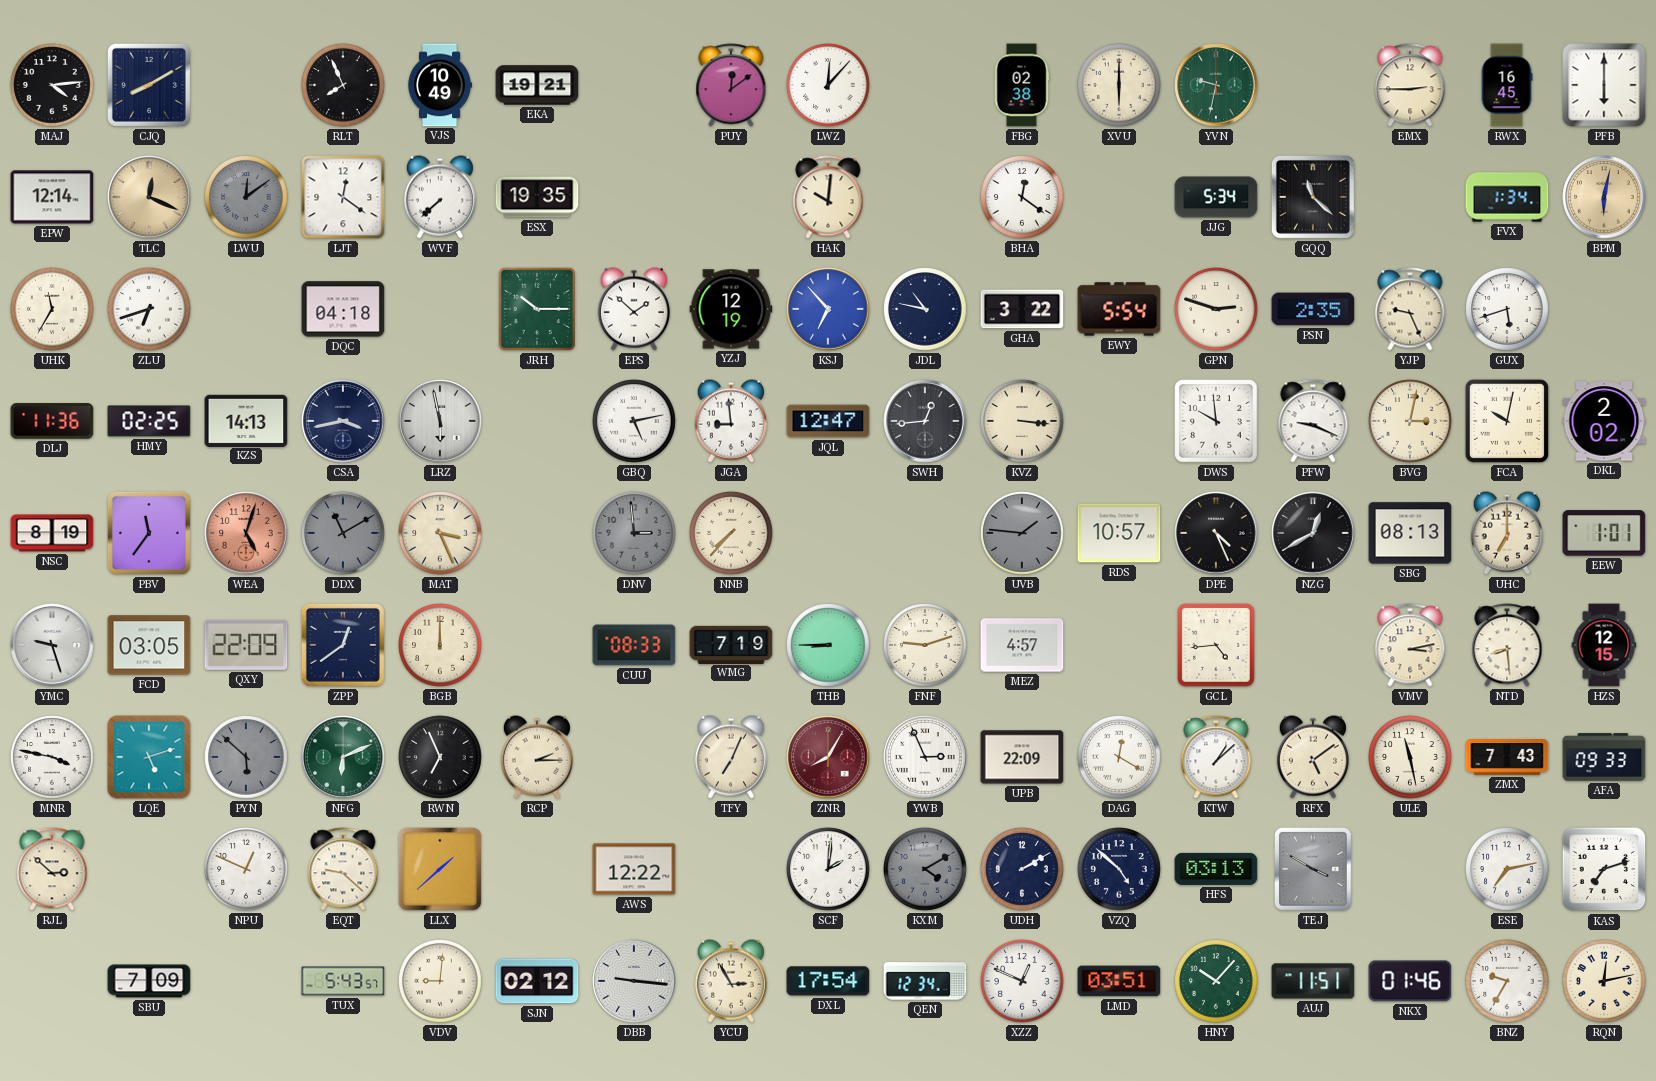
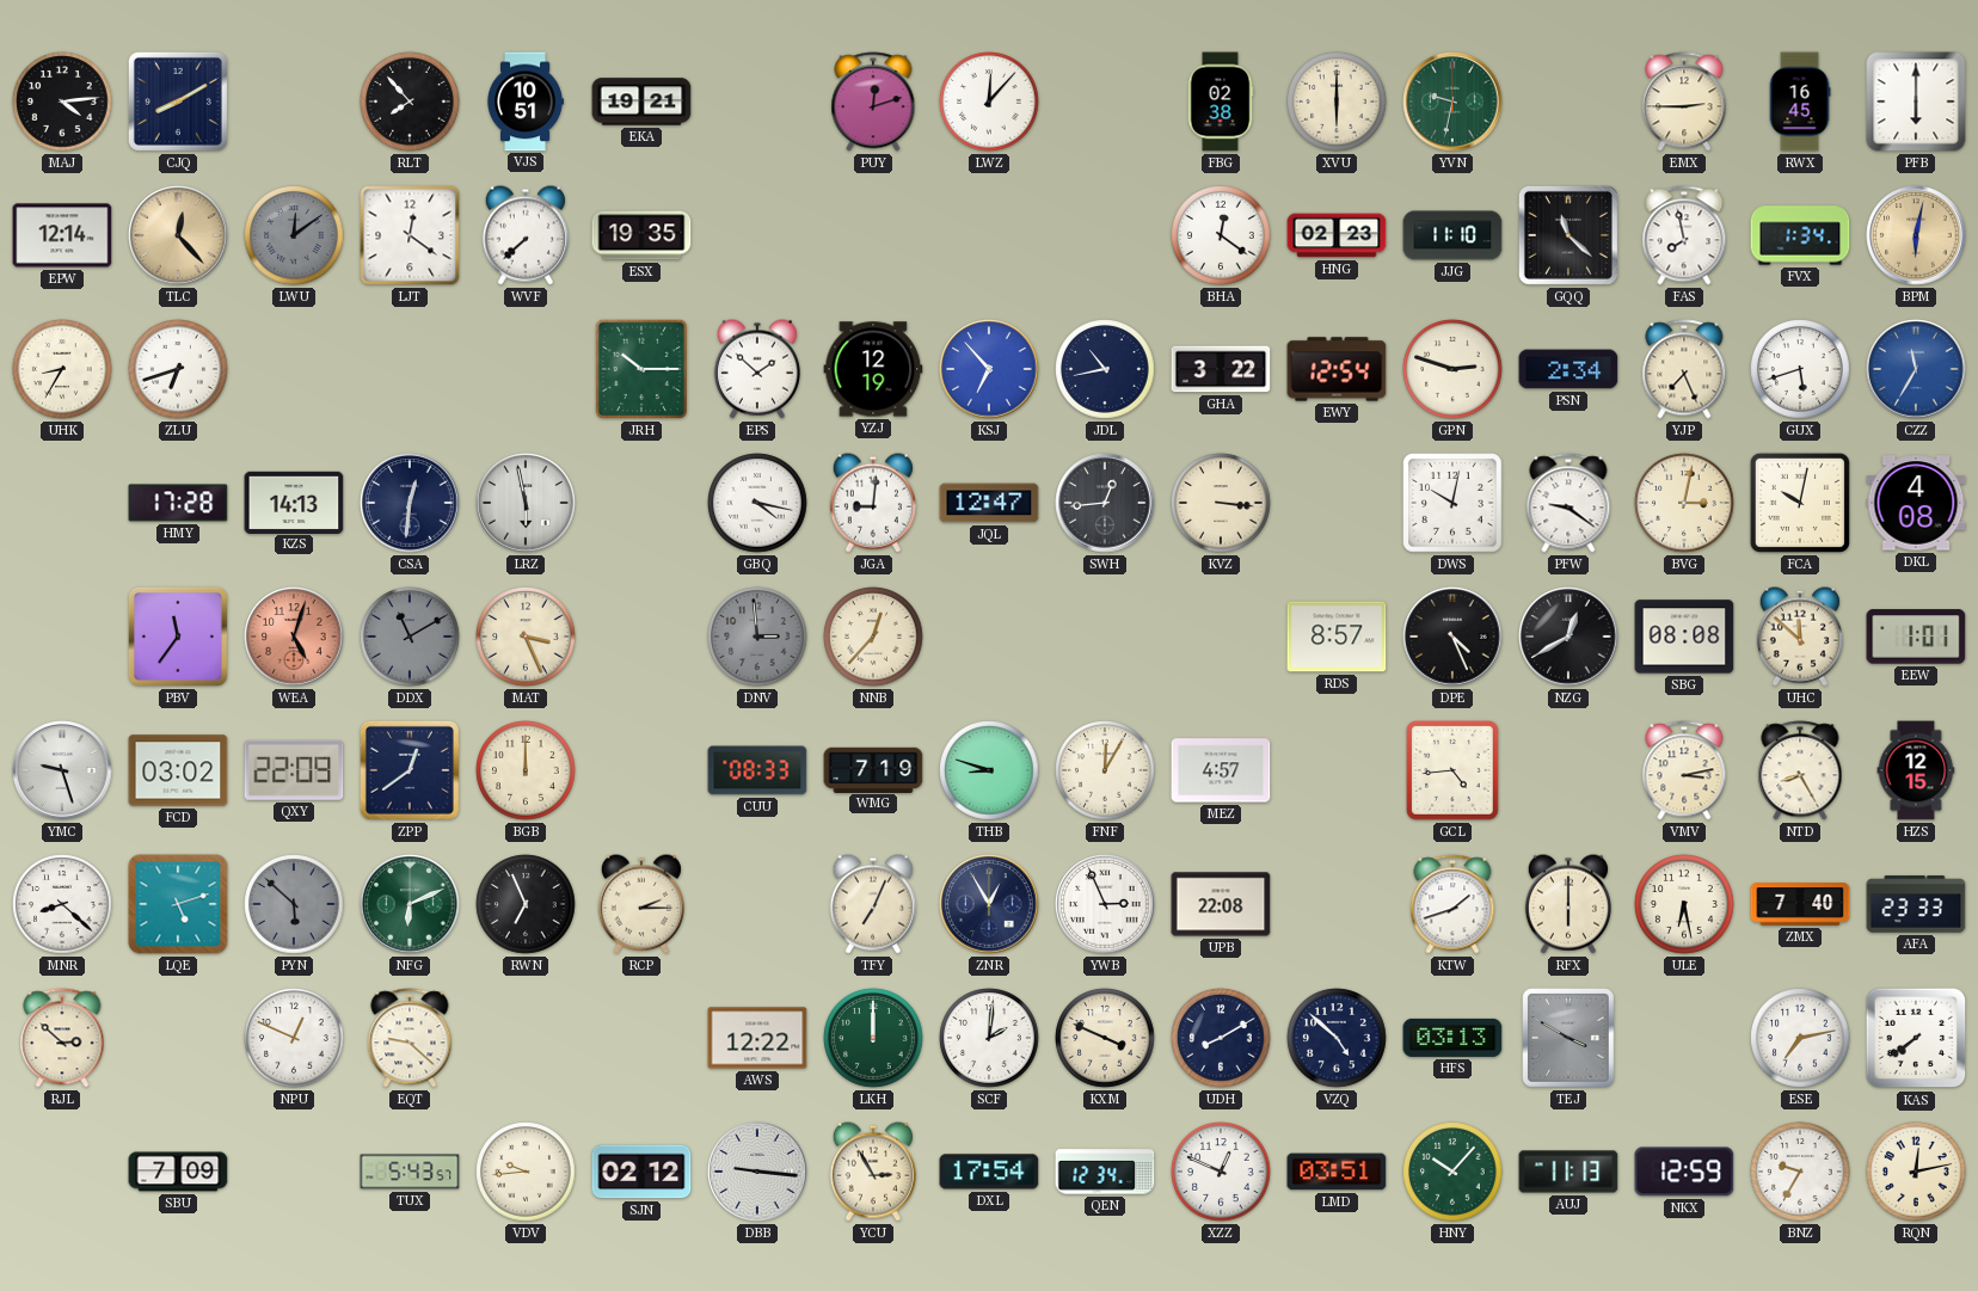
RLT: 7:56 -> 7:53
VJS: 10:49 -> 10:51
PUY: 12:09 -> 12:12
TLC: 12:19 -> 12:23
HAK: 10:01 -> none
HNG: none -> 02:23
JJG: 5:34 -> 11:10
FAS: none -> 7:58
UHK: 11:35 -> 8:35
DQC: 04:18 -> none
JDL: 10:47 -> 10:43
EWY: 5:54 -> 12:54
PSN: 2:35 -> 2:34
YJP: 9:26 -> 7:26
CZZ: none -> 11:35
DLJ: 11:36 -> none
HMY: 02:25 -> 17:28
CSA: 3:43 -> 12:31
GBQ: 5:13 -> 4:17
JGA: 8:59 -> 9:01
DWS: 9:59 -> 10:02
PFW: 9:19 -> 9:21
DKL: 2:02 -> 4:08
NSC: 8:19 -> none
NNB: 7:37 -> 12:37
UVB: 1:46 -> none
RDS: 10:57 -> 8:57
SBG: 08:13 -> 08:08
UHC: 7:00 -> 11:52
FCD: 03:05 -> 03:02
THB: 8:45 -> 8:48
FNF: 9:12 -> 12:05
NTD: 8:29 -> 8:25
MNR: 3:47 -> 8:22
ZNR: 8:05 -> 12:55
ZNR dial: burgundy -> navy
UPB: 22:09 -> 22:08
DAG: 12:20 -> none
KTW: 1:08 -> 1:42
RFX: 5:09 -> 6:00
ULE: 11:28 -> 6:28
ZMX: 7:43 -> 7:40
AFA: 09:33 -> 23:33
LLX: 1:38 -> none
LKH: none -> 12:00
KXM: 4:10 -> 3:49
KXM dial: grey -> cream
UDH: 2:10 -> 8:10
KAS: 7:12 -> 7:39
VDV: 9:01 -> 9:44
AUJ: 11:51 -> 11:13
NKX: 01:46 -> 12:59
